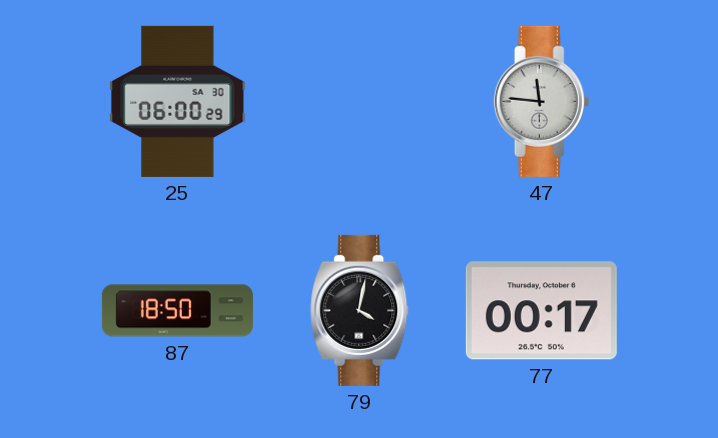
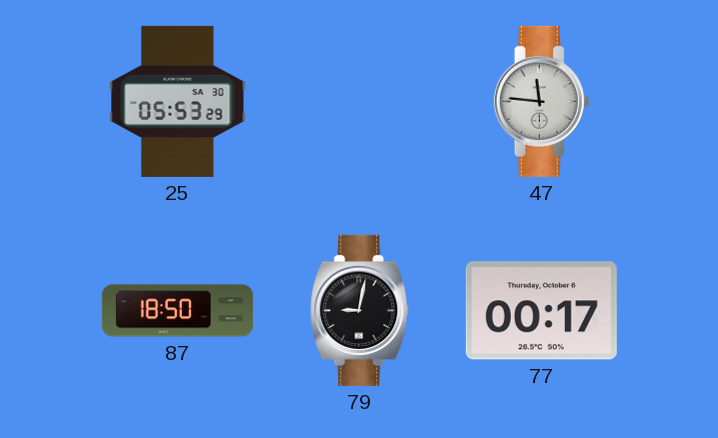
25: 06:00 -> 05:53
79: 4:02 -> 9:02
